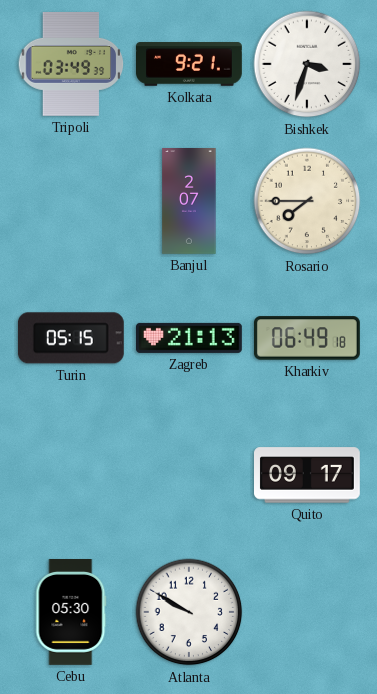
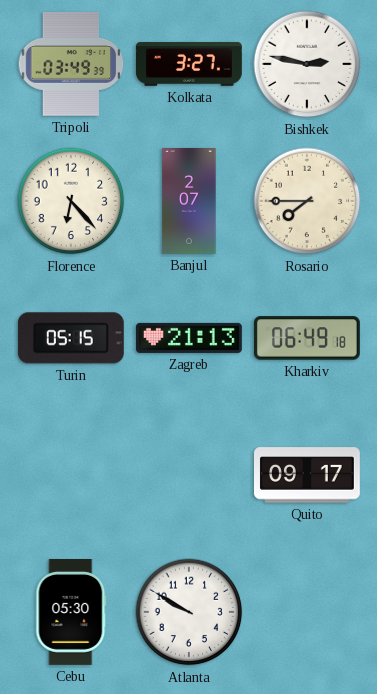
Kolkata: 9:21 -> 3:27
Bishkek: 3:33 -> 2:47
Florence: none -> 6:23
